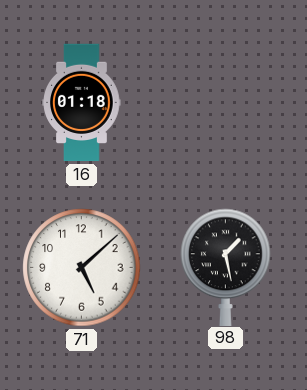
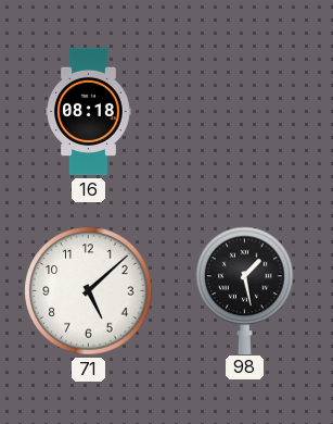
16: 01:18 -> 08:18
